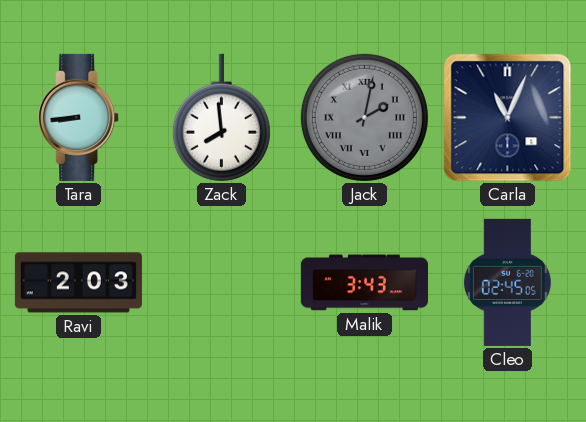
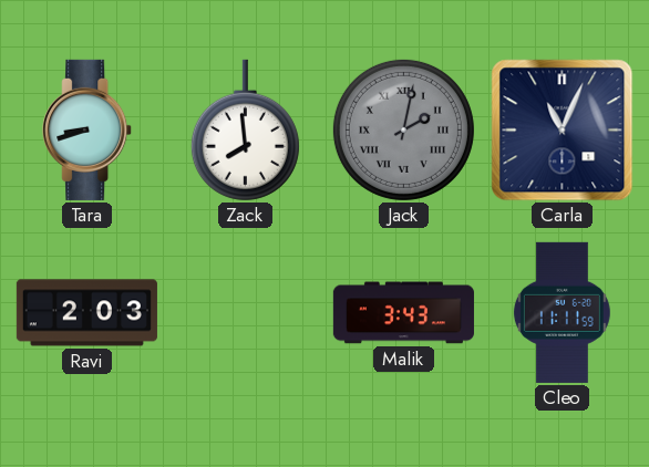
Tara: 8:44 -> 8:42
Cleo: 02:45 -> 11:11
